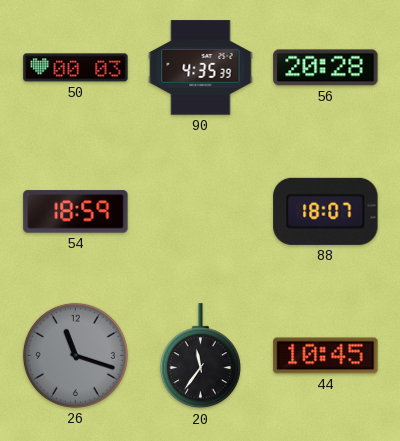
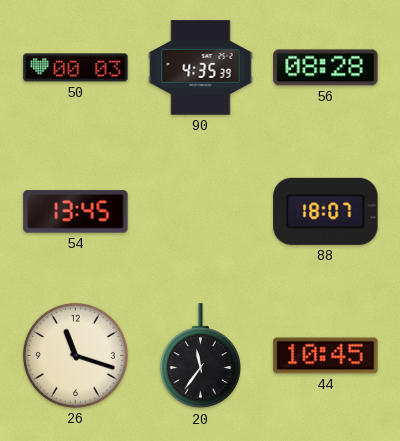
56: 20:28 -> 08:28
54: 18:59 -> 13:45
26 dial: grey -> cream
